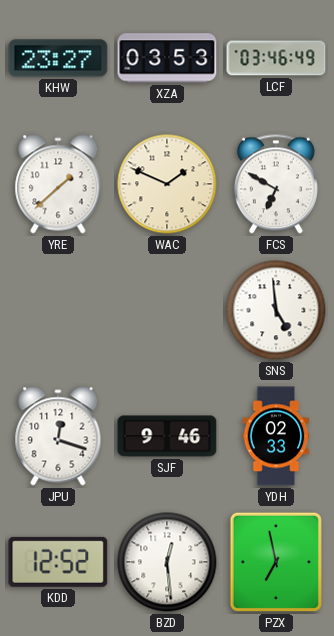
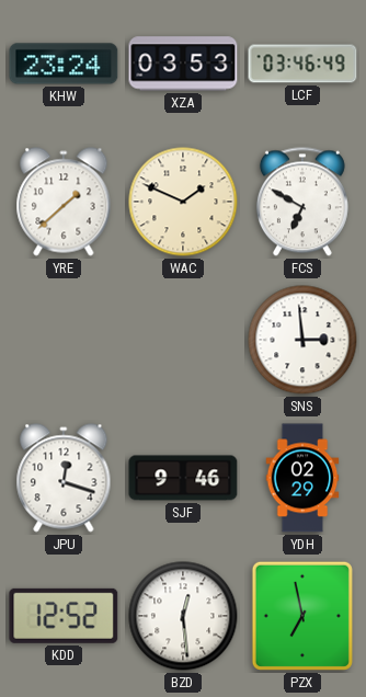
KHW: 23:27 -> 23:24
SNS: 4:59 -> 2:59
YDH: 02:33 -> 02:29
